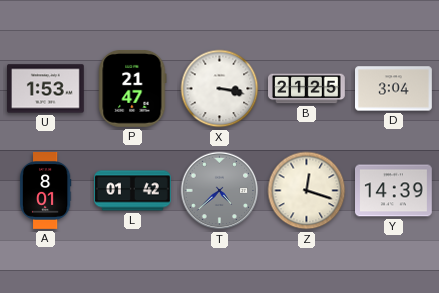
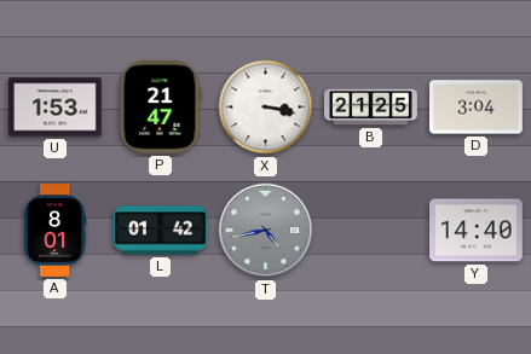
T: 4:38 -> 4:43
Z: 12:18 -> none
Y: 14:39 -> 14:40
